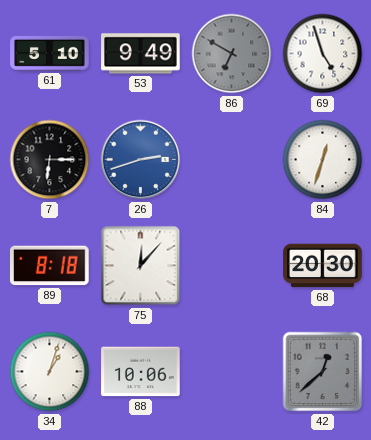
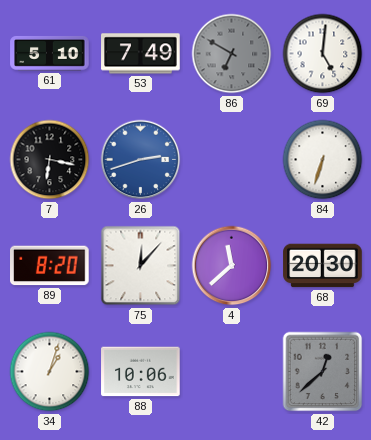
53: 9:49 -> 7:49
69: 4:57 -> 5:01
7: 6:15 -> 6:17
84: 12:33 -> 6:33
89: 8:18 -> 8:20
4: none -> 11:38
